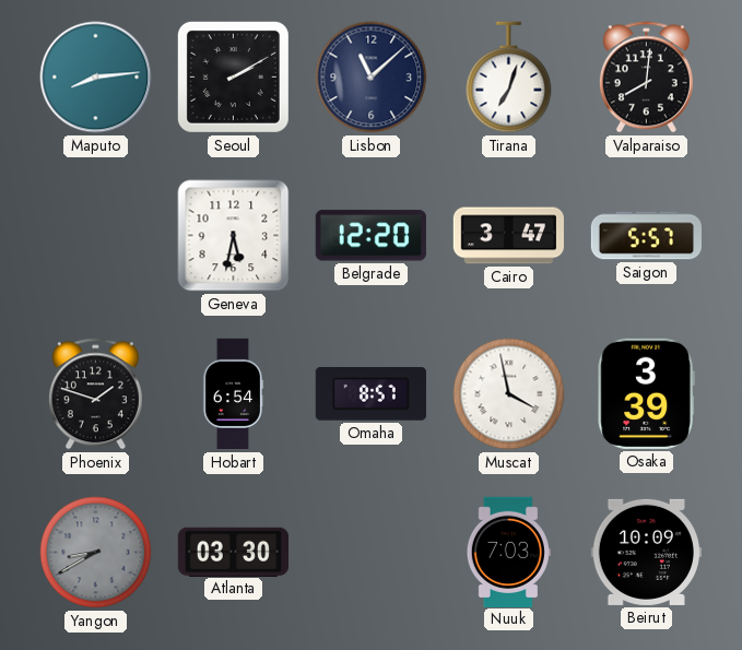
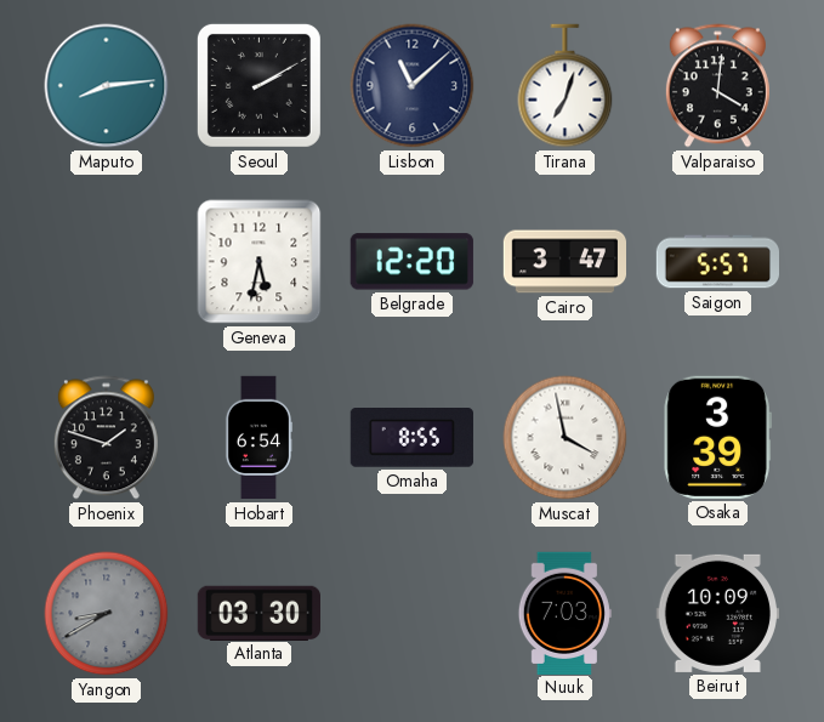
Valparaiso: 8:01 -> 4:01
Omaha: 8:57 -> 8:55
